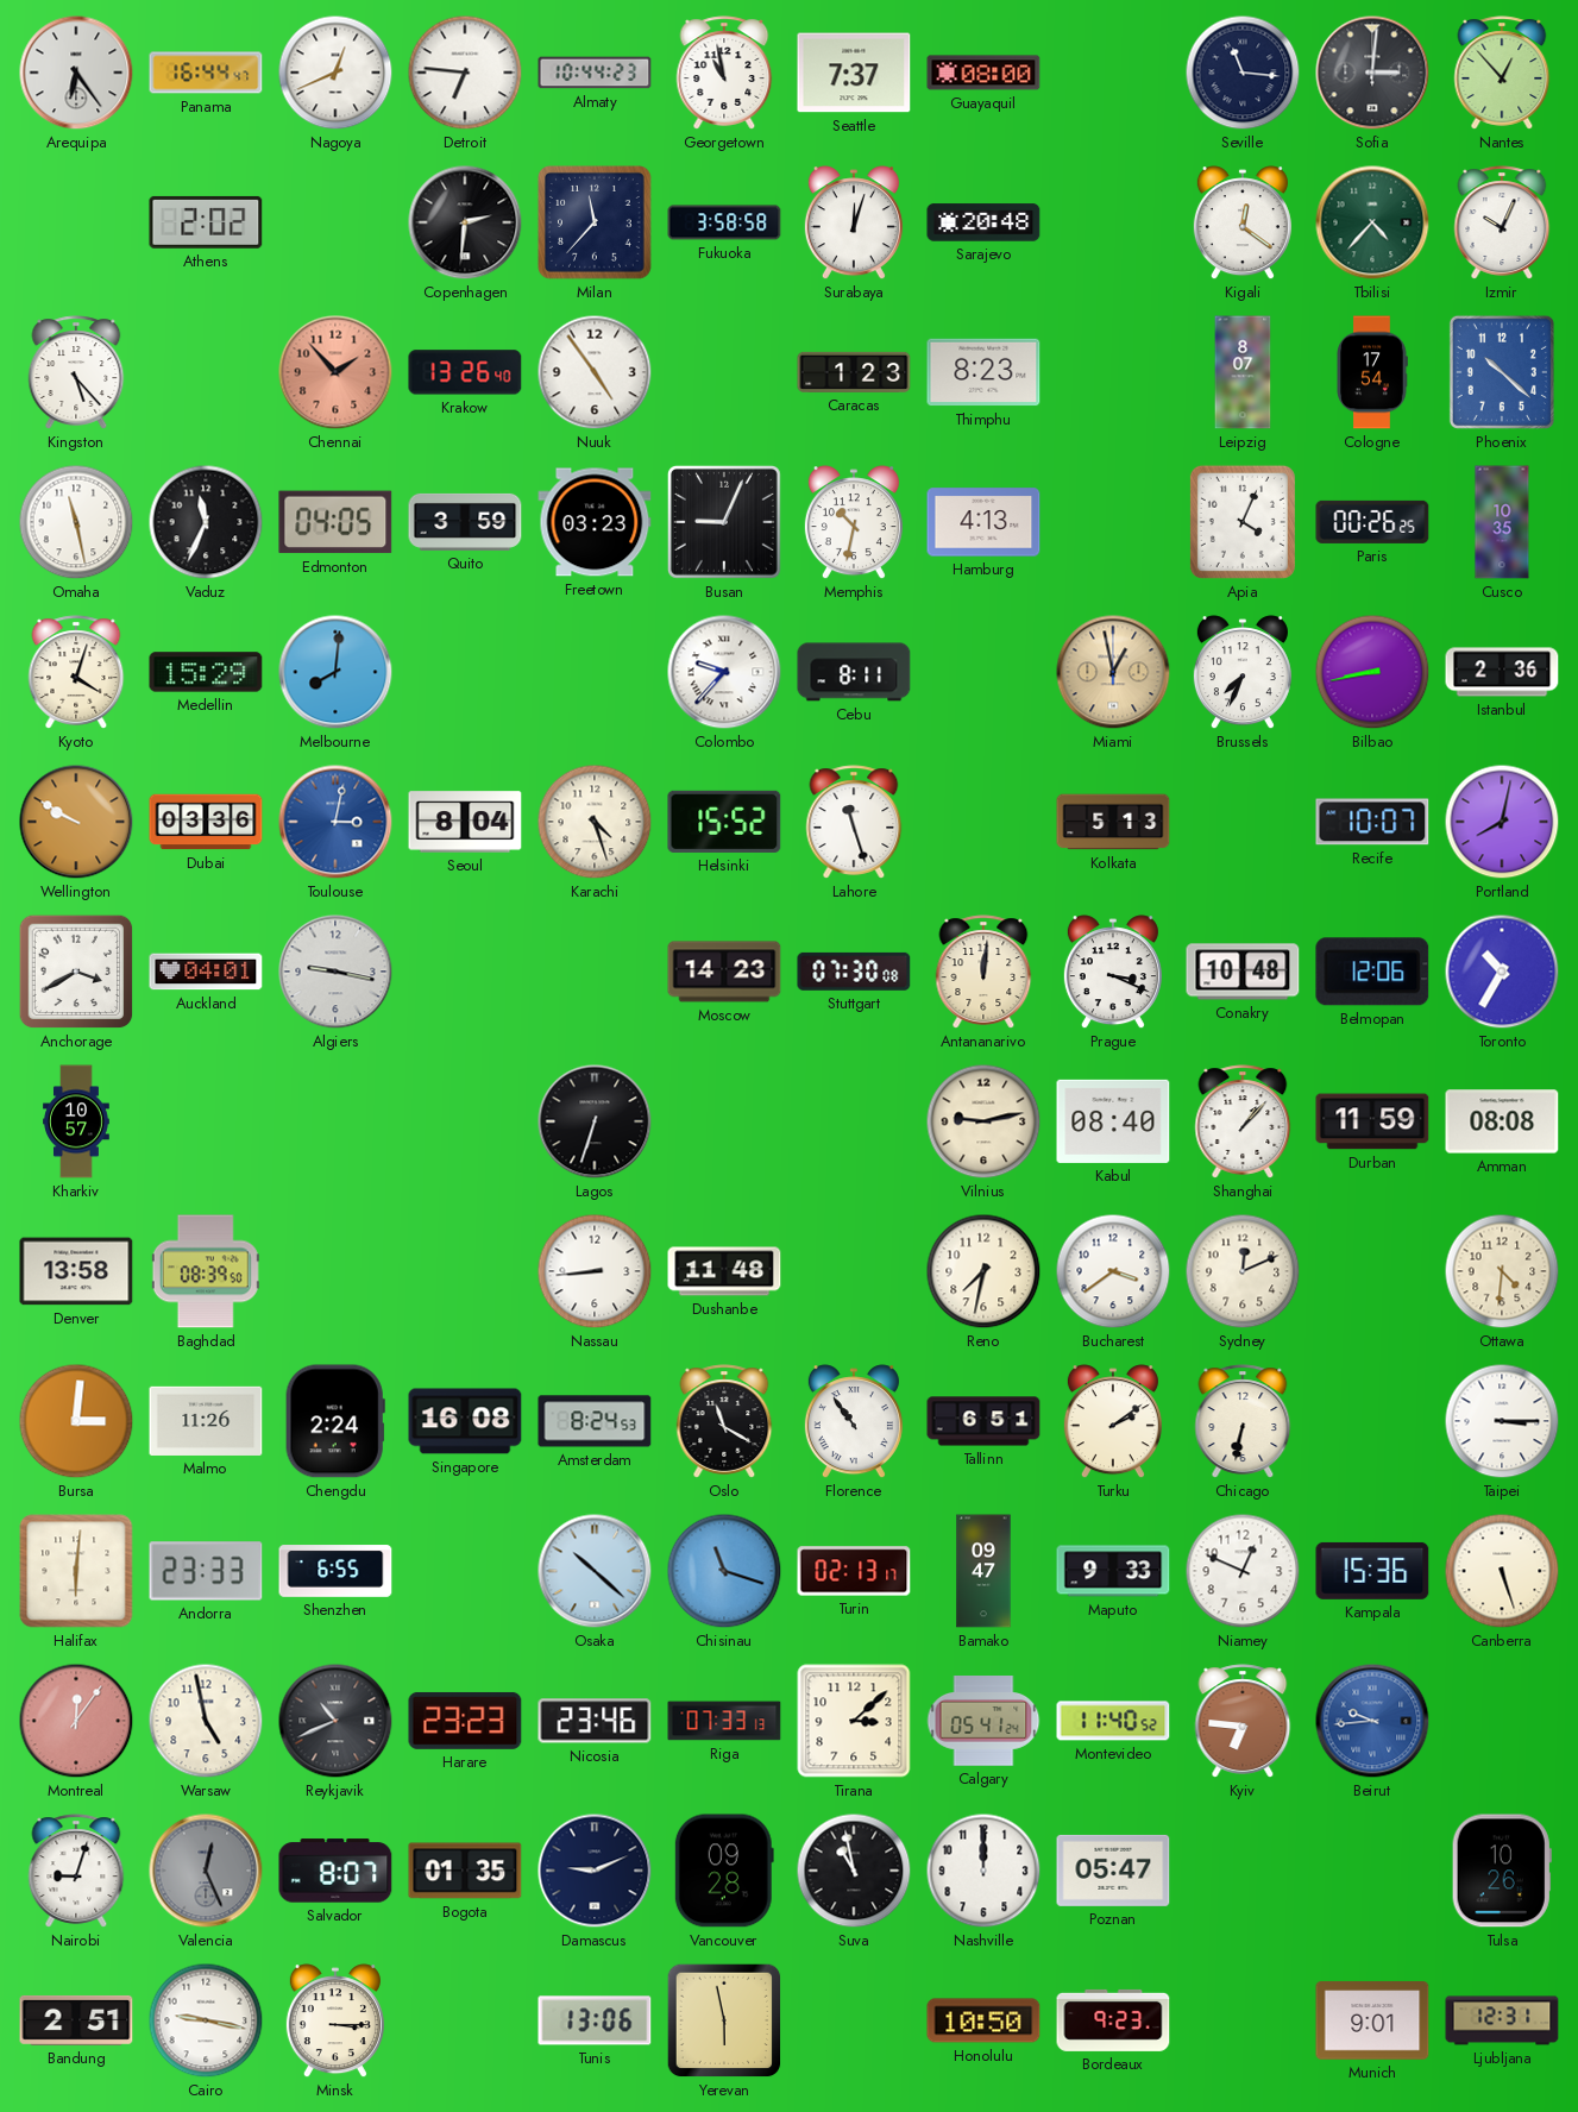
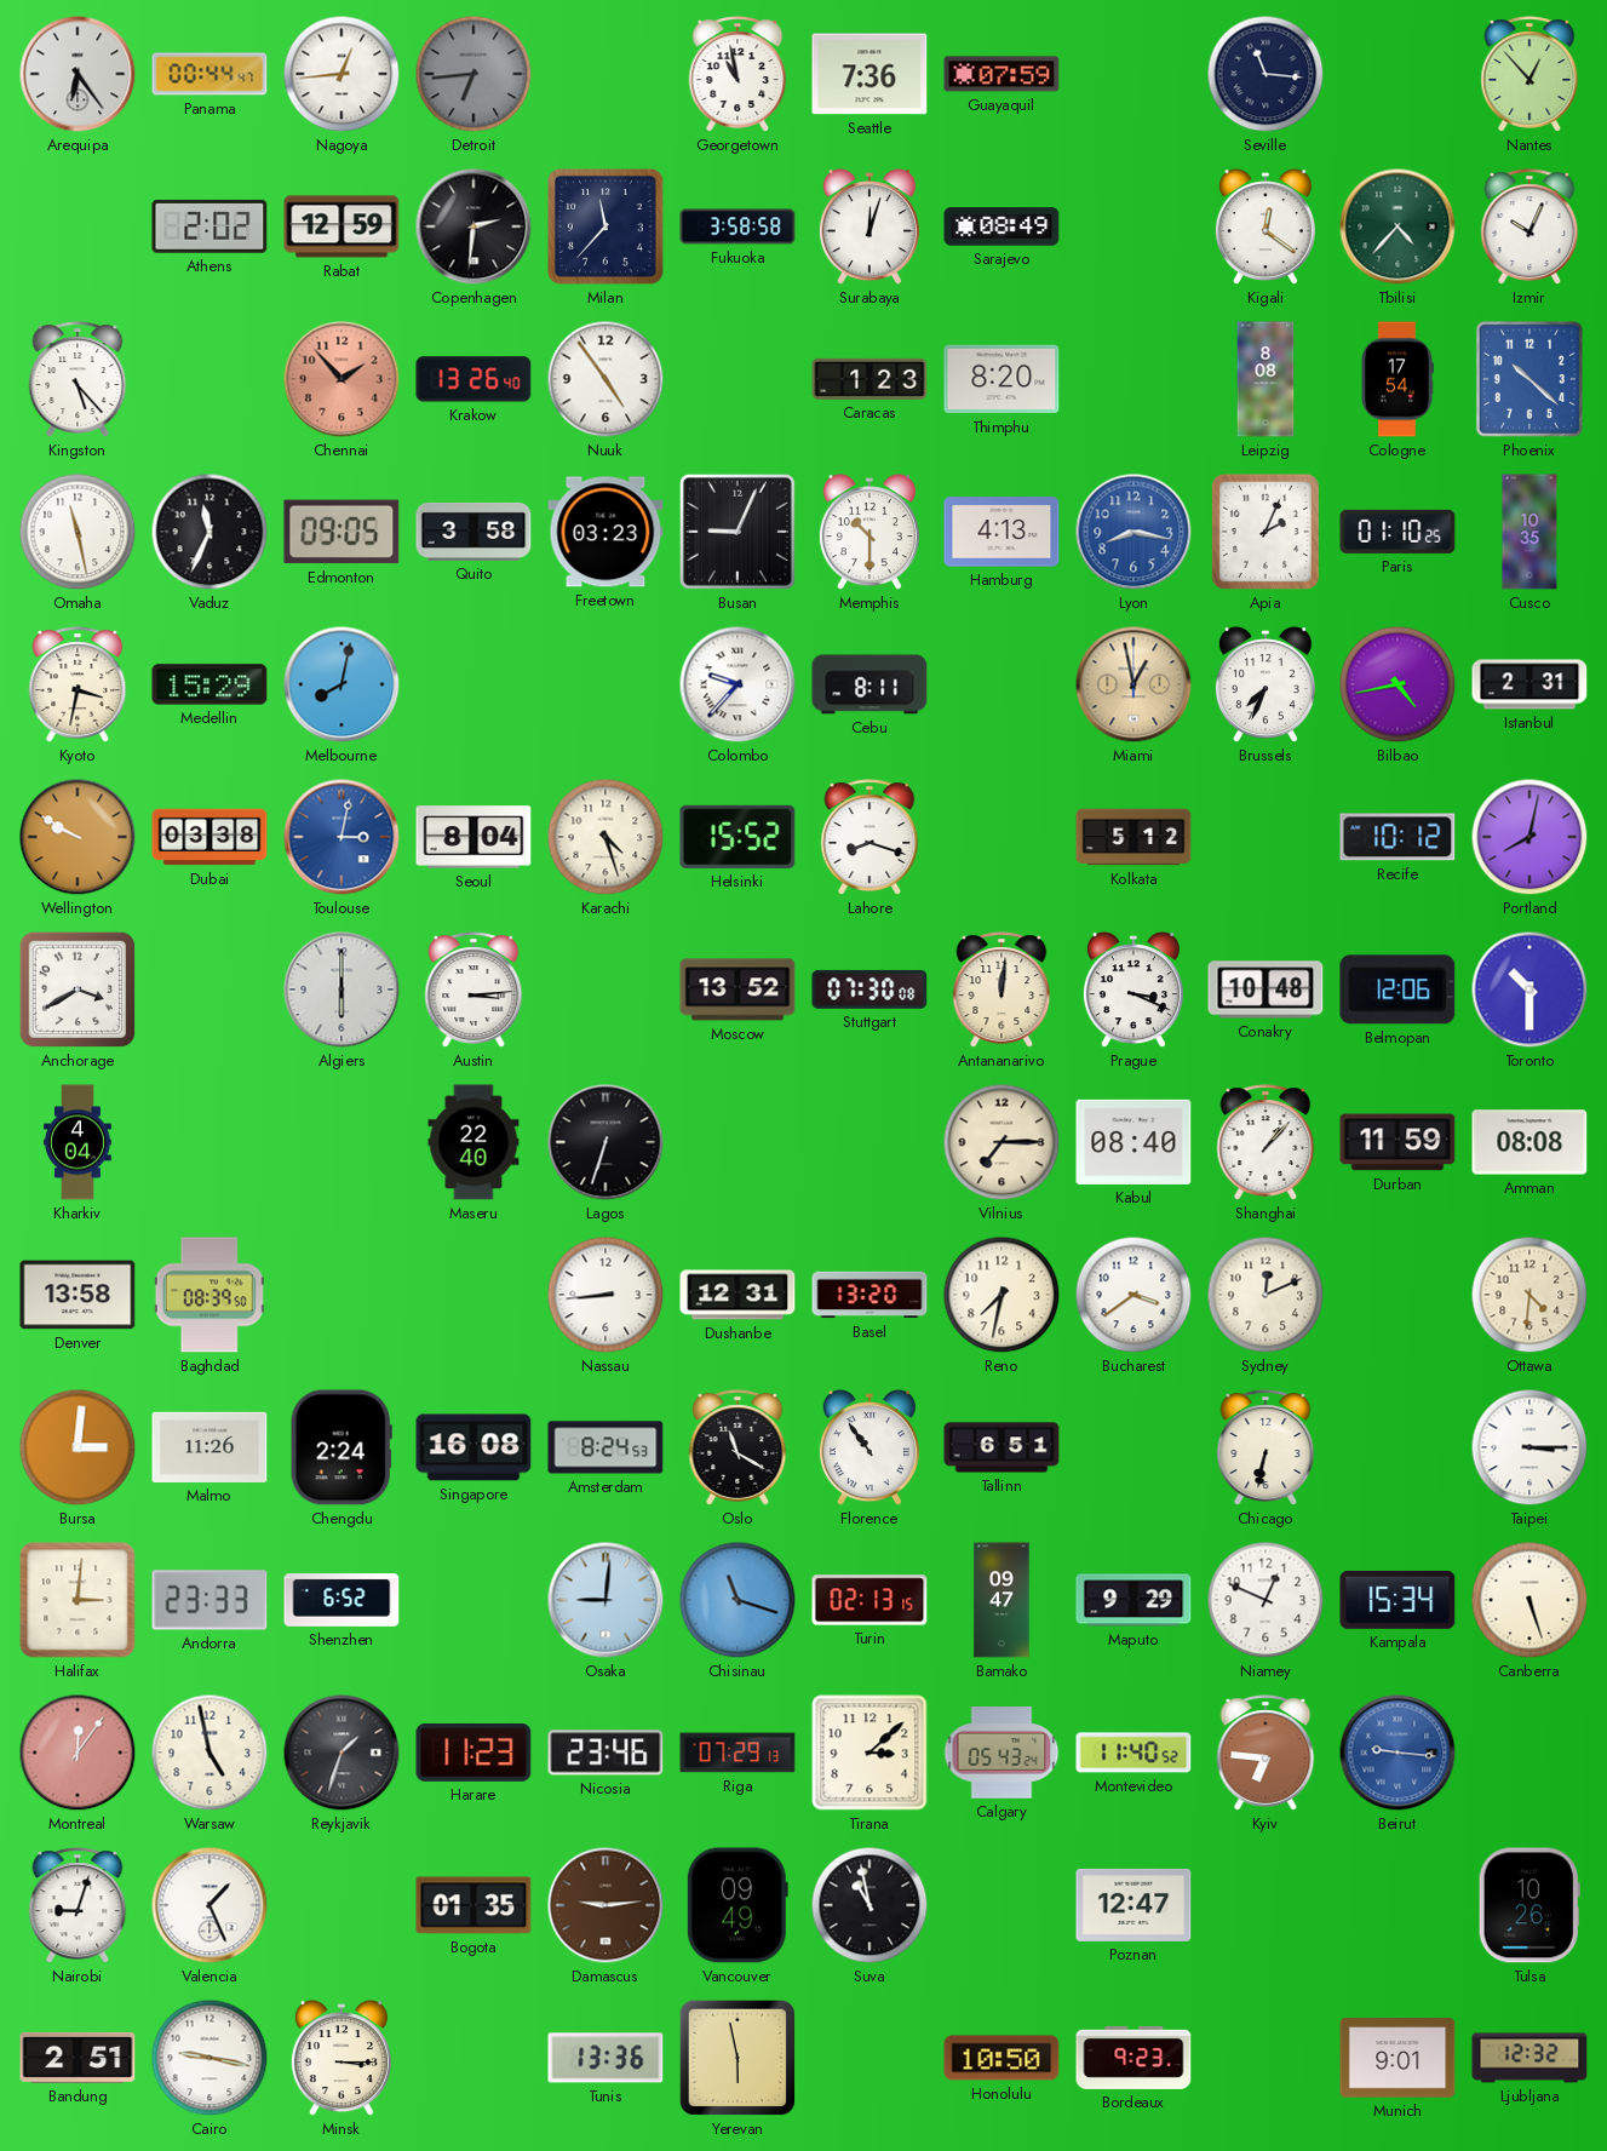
Panama: 16:44 -> 00:44
Nagoya: 12:41 -> 12:44
Detroit: 6:46 -> 6:44
Detroit dial: white -> grey
Almaty: 10:44 -> none
Seattle: 7:37 -> 7:36
Guayaquil: 08:00 -> 07:59
Sofia: 3:01 -> none
Rabat: none -> 12:59
Sarajevo: 20:48 -> 08:49
Thimphu: 8:23 -> 8:20
Leipzig: 8:07 -> 8:08
Edmonton: 04:05 -> 09:05
Quito: 3:59 -> 3:58
Memphis: 10:32 -> 10:30
Lyon: none -> 8:17
Apia: 4:04 -> 2:04
Paris: 00:26 -> 01:10
Kyoto: 4:03 -> 3:32
Melbourne: 8:01 -> 8:02
Bilbao: 8:43 -> 4:43
Istanbul: 2:36 -> 2:31
Dubai: 03:36 -> 03:38
Lahore: 11:27 -> 8:18
Kolkata: 5:13 -> 5:12
Recife: 10:07 -> 10:12
Auckland: 04:01 -> none
Algiers: 9:17 -> 6:00
Austin: none -> 3:14
Moscow: 14:23 -> 13:52
Toronto: 10:35 -> 10:30
Kharkiv: 10:57 -> 4:04
Maseru: none -> 22:40
Vilnius: 9:13 -> 7:15
Dushanbe: 11:48 -> 12:31
Basel: none -> 13:20
Turku: 2:09 -> none
Halifax: 6:01 -> 3:01
Shenzhen: 6:55 -> 6:52
Osaka: 10:22 -> 9:01
Turin: 02:13:17 -> 02:13:15
Maputo: 9:33 -> 9:29
Kampala: 15:36 -> 15:34
Reykjavik: 10:41 -> 1:33
Harare: 23:23 -> 11:23
Riga: 07:33 -> 07:29
Calgary: 05:41 -> 05:43
Beirut: 9:44 -> 9:16
Valencia: 12:26 -> 1:26
Valencia dial: grey -> white
Salvador: 8:07 -> none
Damascus: 9:11 -> 9:14
Damascus dial: navy -> brown
Vancouver: 09:28 -> 09:49
Nashville: 12:00 -> none
Poznan: 05:47 -> 12:47
Tunis: 13:06 -> 13:36
Ljubljana: 12:31 -> 12:32
